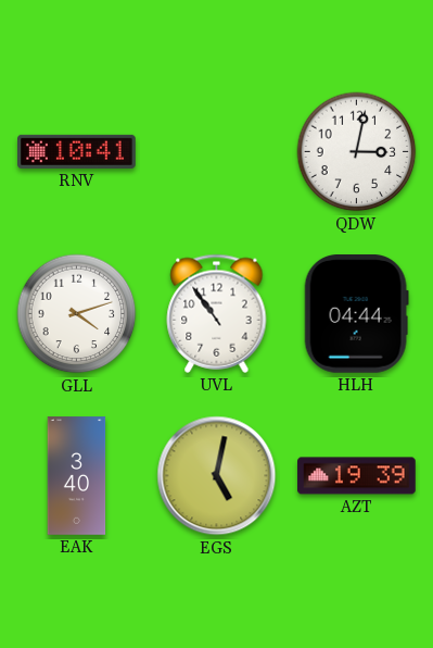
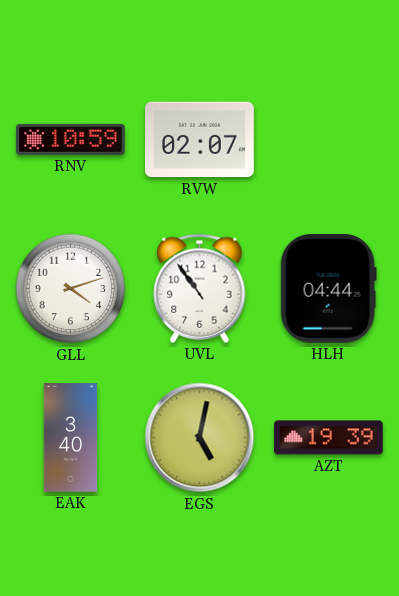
RNV: 10:41 -> 10:59
RVW: none -> 02:07
QDW: 3:02 -> none
